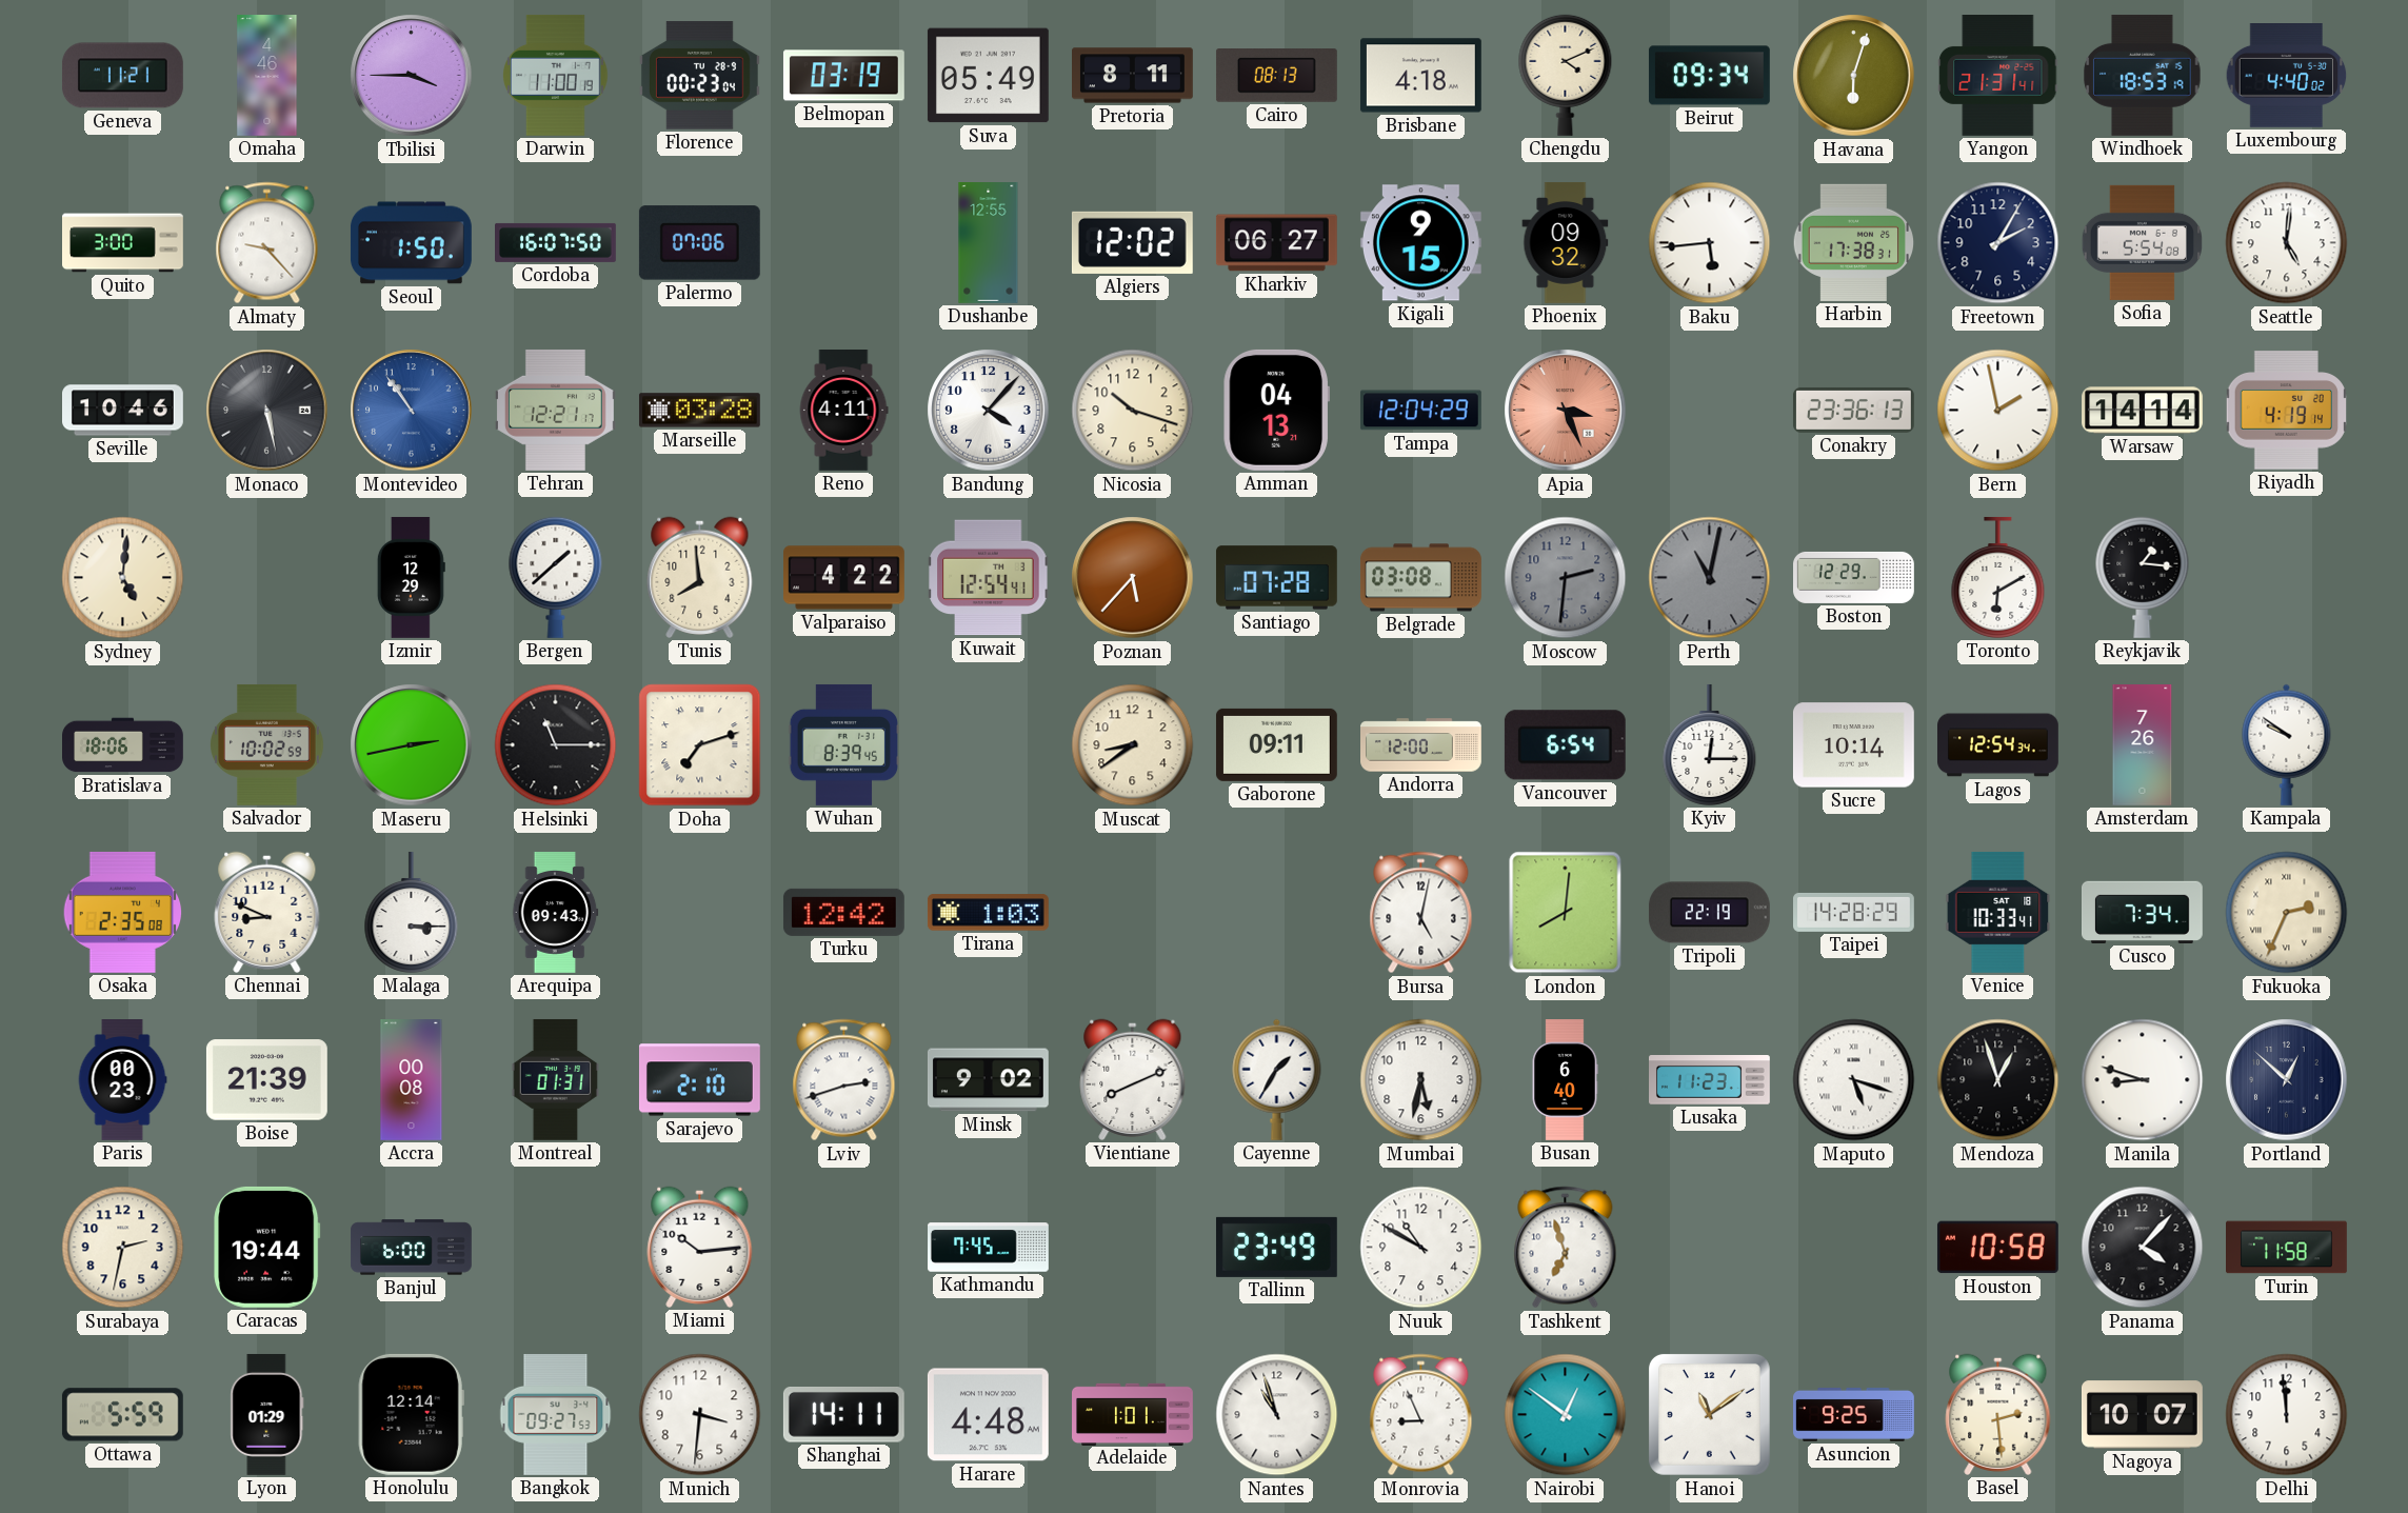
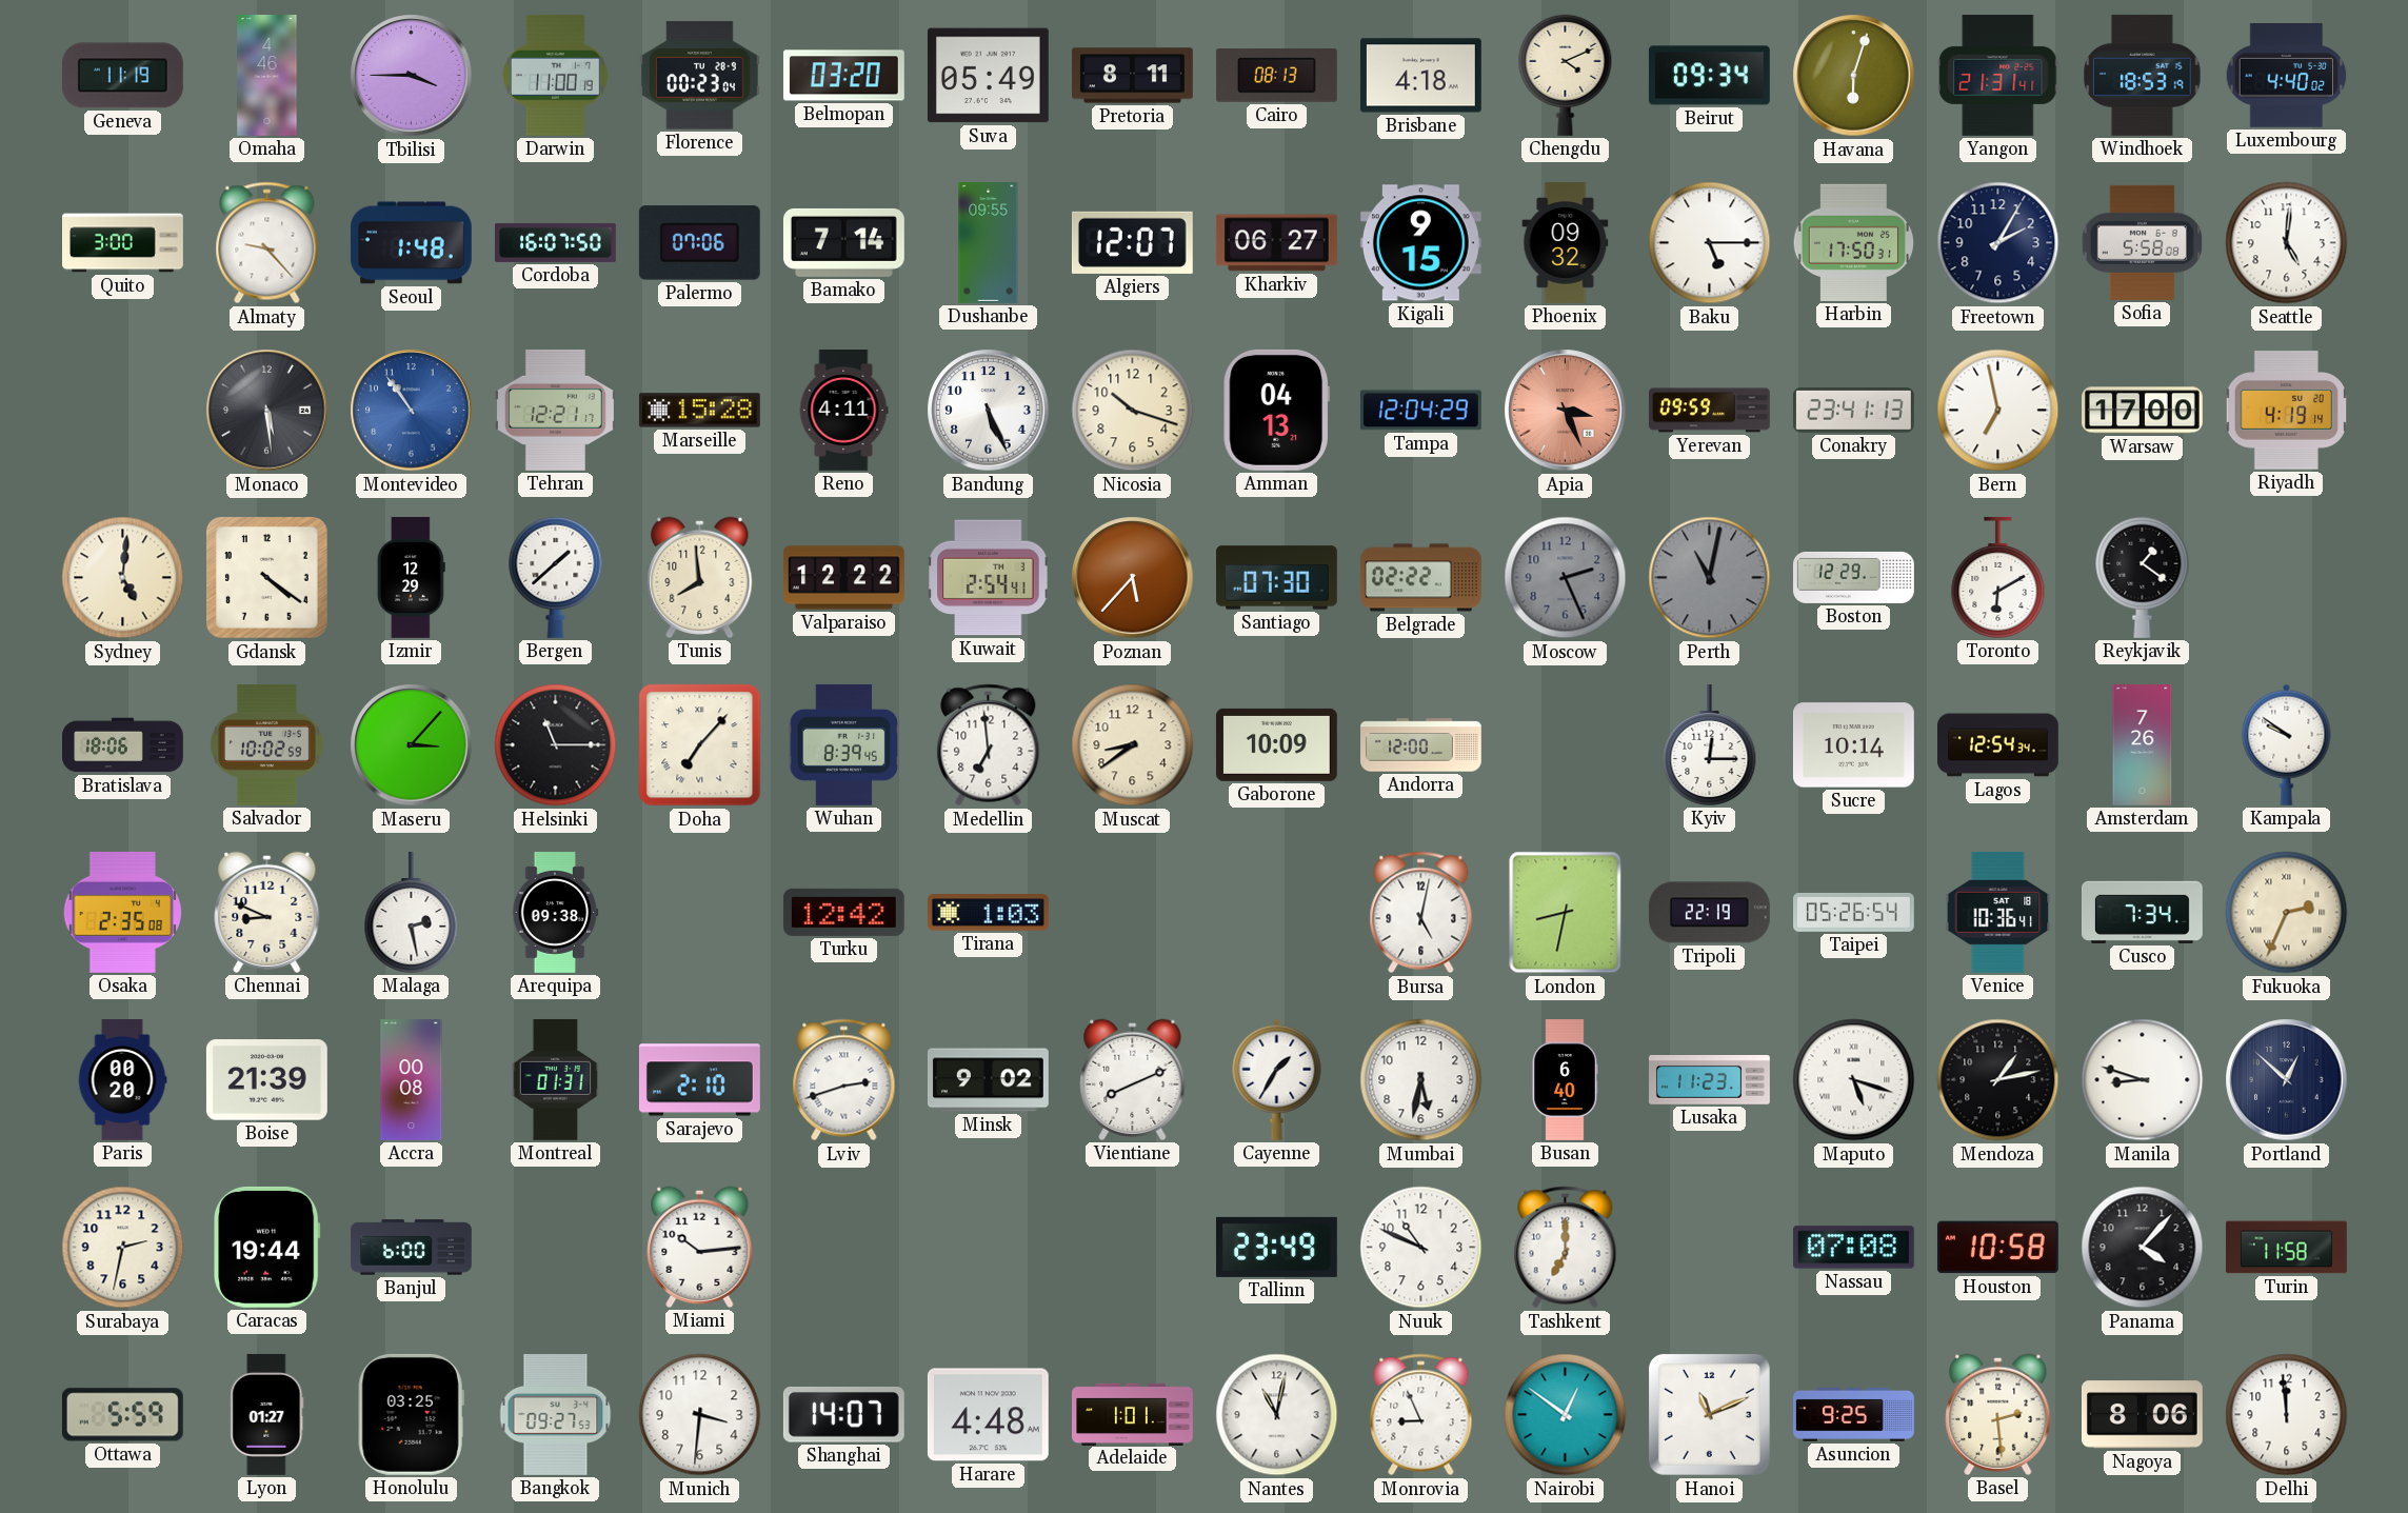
Geneva: 11:21 -> 11:19
Belmopan: 03:19 -> 03:20
Seoul: 1:50 -> 1:48
Bamako: none -> 7:14
Dushanbe: 12:55 -> 09:55
Algiers: 12:02 -> 12:07
Baku: 5:44 -> 5:15
Harbin: 17:38 -> 17:50
Sofia: 5:54 -> 5:58
Seville: 10:46 -> none
Monaco: 5:28 -> 5:29
Marseille: 03:28 -> 15:28
Bandung: 4:07 -> 5:26
Yerevan: none -> 09:59
Conakry: 23:36 -> 23:41
Bern: 1:58 -> 6:58
Warsaw: 14:14 -> 17:00
Gdansk: none -> 4:21
Valparaiso: 4:22 -> 12:22
Kuwait: 12:54 -> 2:54
Santiago: 07:28 -> 07:30
Belgrade: 03:08 -> 02:22
Moscow: 2:31 -> 2:26
Reykjavik: 1:16 -> 1:21
Maseru: 2:43 -> 3:07
Doha: 7:12 -> 7:07
Medellin: none -> 6:59
Gaborone: 09:11 -> 10:09
Vancouver: 6:54 -> none
Malaga: 3:15 -> 2:28
Arequipa: 09:43 -> 09:38
London: 8:01 -> 8:32
Taipei: 14:28 -> 05:26
Venice: 10:33 -> 10:36
Paris: 00:23 -> 00:20
Mendoza: 12:57 -> 1:13
Kathmandu: 7:45 -> none
Nuuk: 10:50 -> 10:49
Tashkent: 6:57 -> 7:00
Nassau: none -> 07:08
Lyon: 01:29 -> 01:27
Honolulu: 12:14 -> 03:25
Shanghai: 14:11 -> 14:07
Nantes: 10:57 -> 11:02
Hanoi: 11:09 -> 11:11
Nagoya: 10:07 -> 8:06
